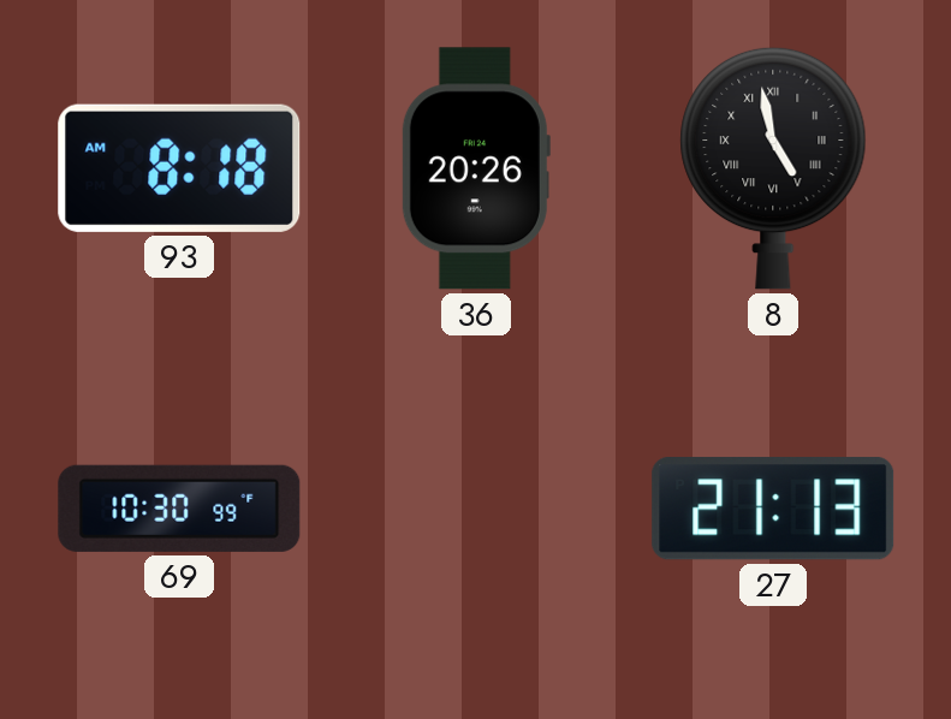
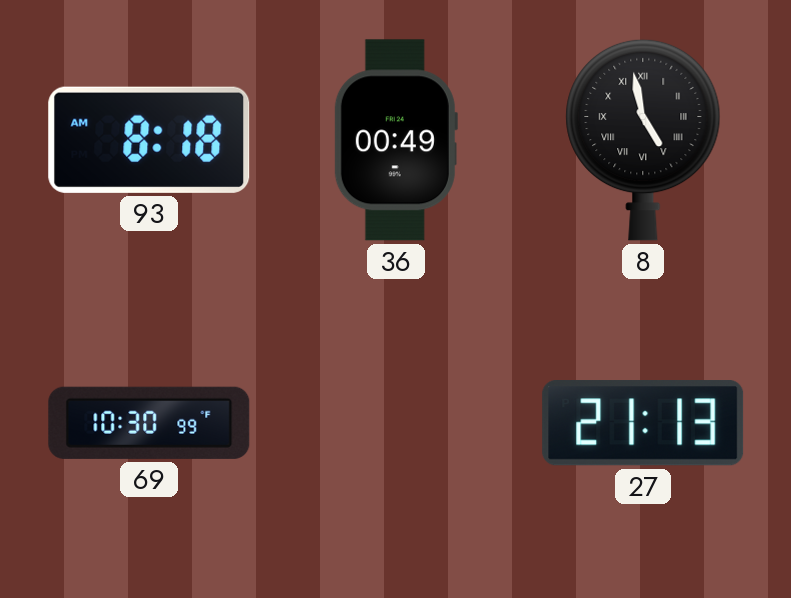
36: 20:26 -> 00:49
